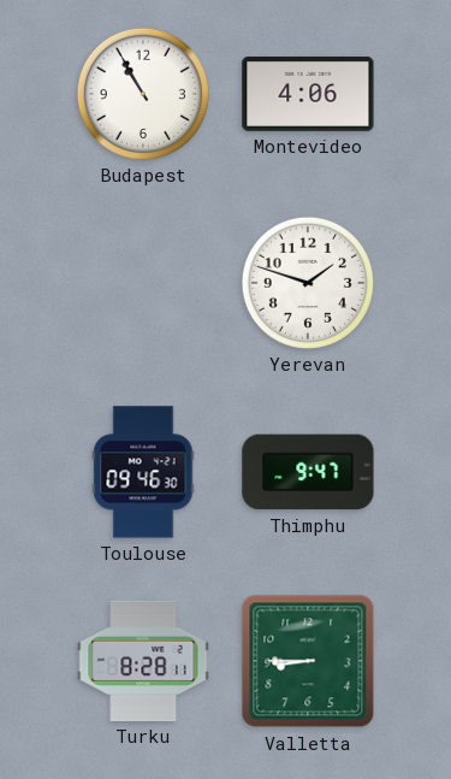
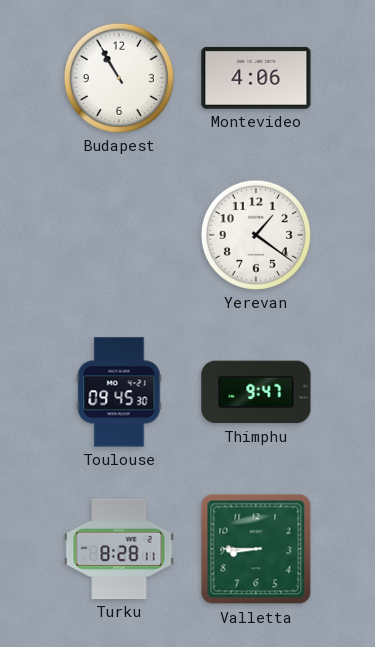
Yerevan: 1:48 -> 1:21
Toulouse: 09:46 -> 09:45
